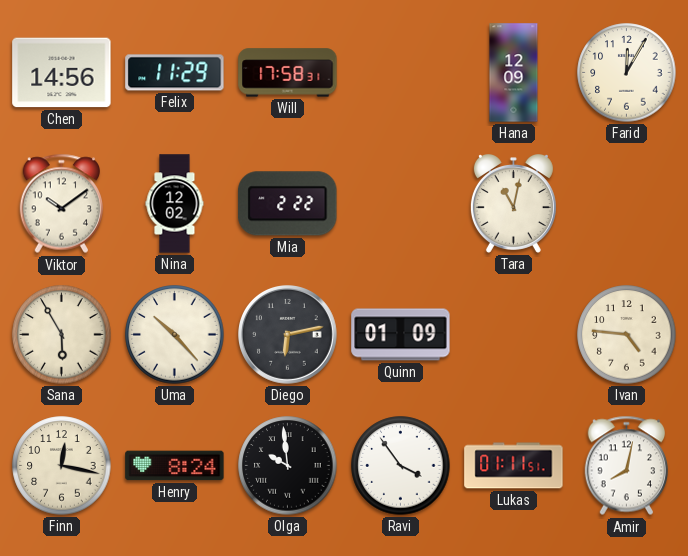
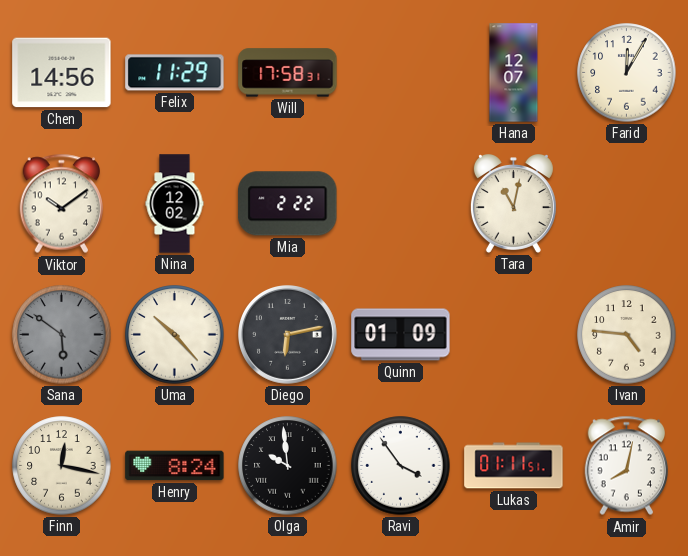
Hana: 12:09 -> 12:07
Sana: 5:55 -> 5:51
Sana dial: cream -> grey
